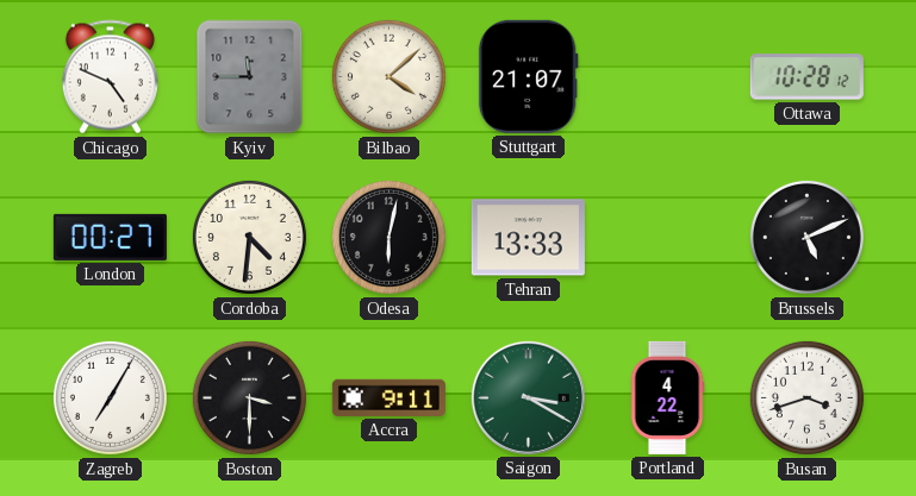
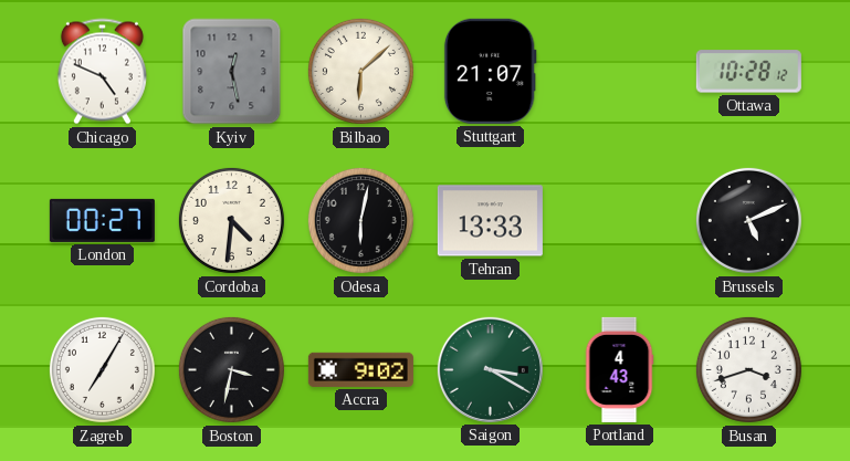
Kyiv: 11:45 -> 12:28
Bilbao: 4:08 -> 6:08
Boston: 3:30 -> 3:32
Accra: 9:11 -> 9:02
Portland: 4:22 -> 4:43
